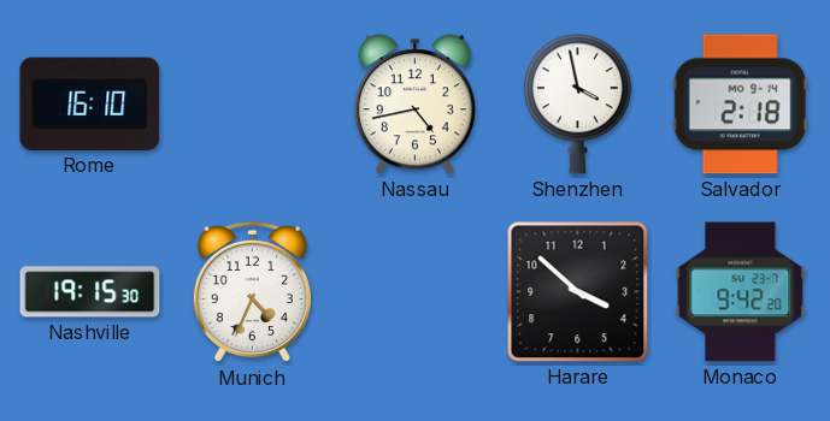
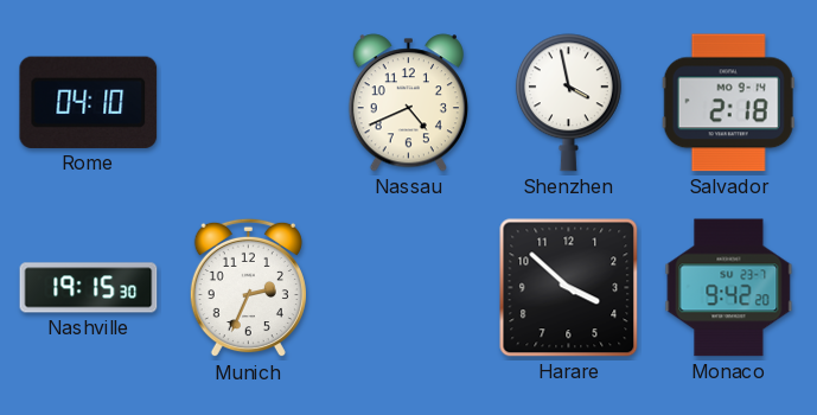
Rome: 16:10 -> 04:10
Nassau: 4:43 -> 4:41
Munich: 4:34 -> 2:34
